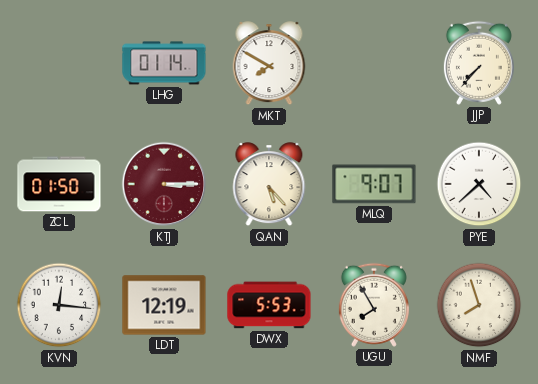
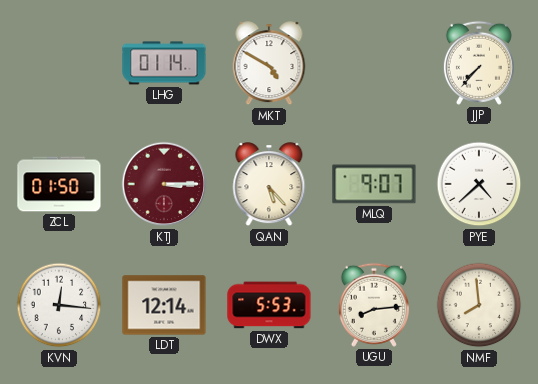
MKT: 7:50 -> 4:50
LDT: 12:19 -> 12:14
UGU: 7:55 -> 8:14
NMF: 7:57 -> 7:59
